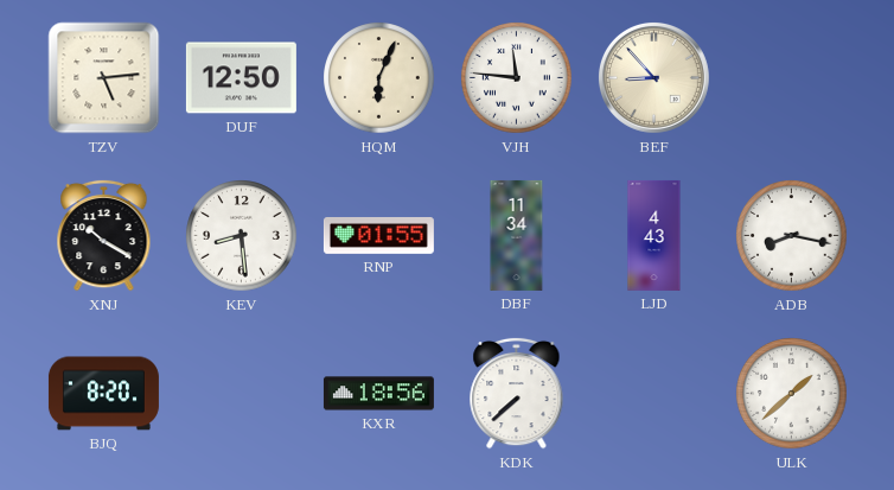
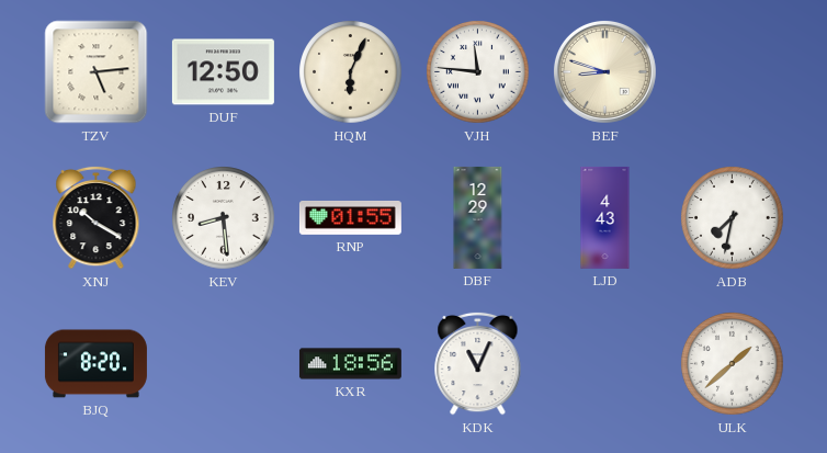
BEF: 8:53 -> 8:48
DBF: 11:34 -> 12:29
ADB: 8:17 -> 7:32
KDK: 7:38 -> 11:04
